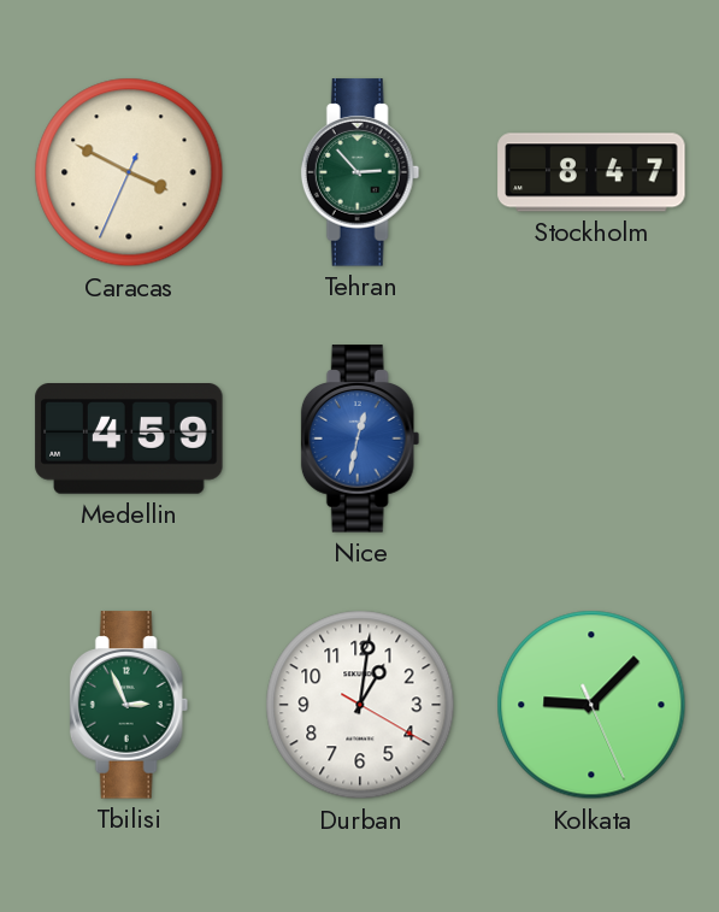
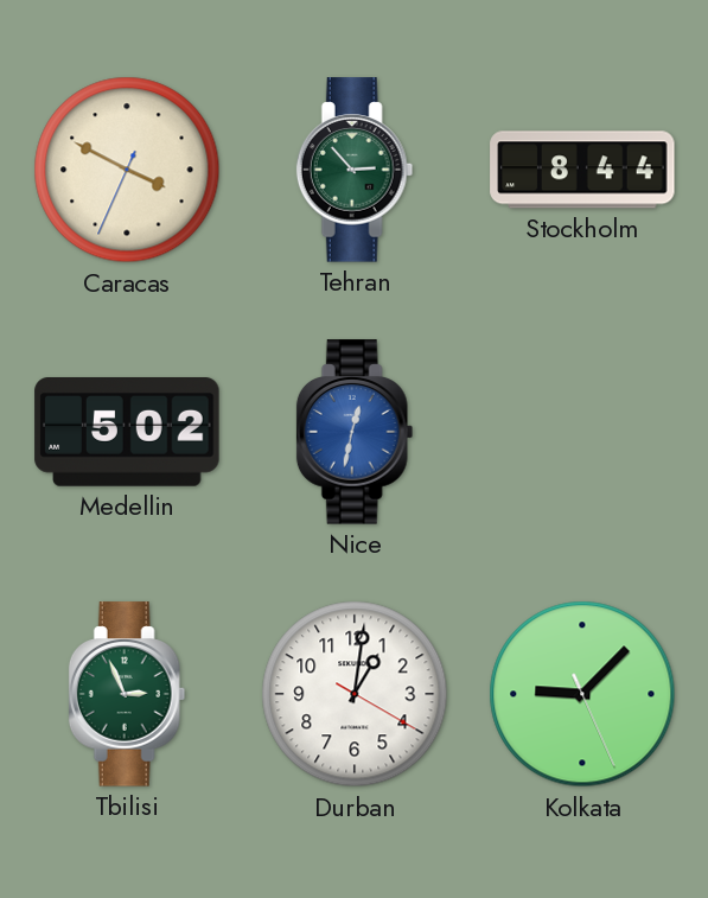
Stockholm: 8:47 -> 8:44
Medellin: 4:59 -> 5:02
